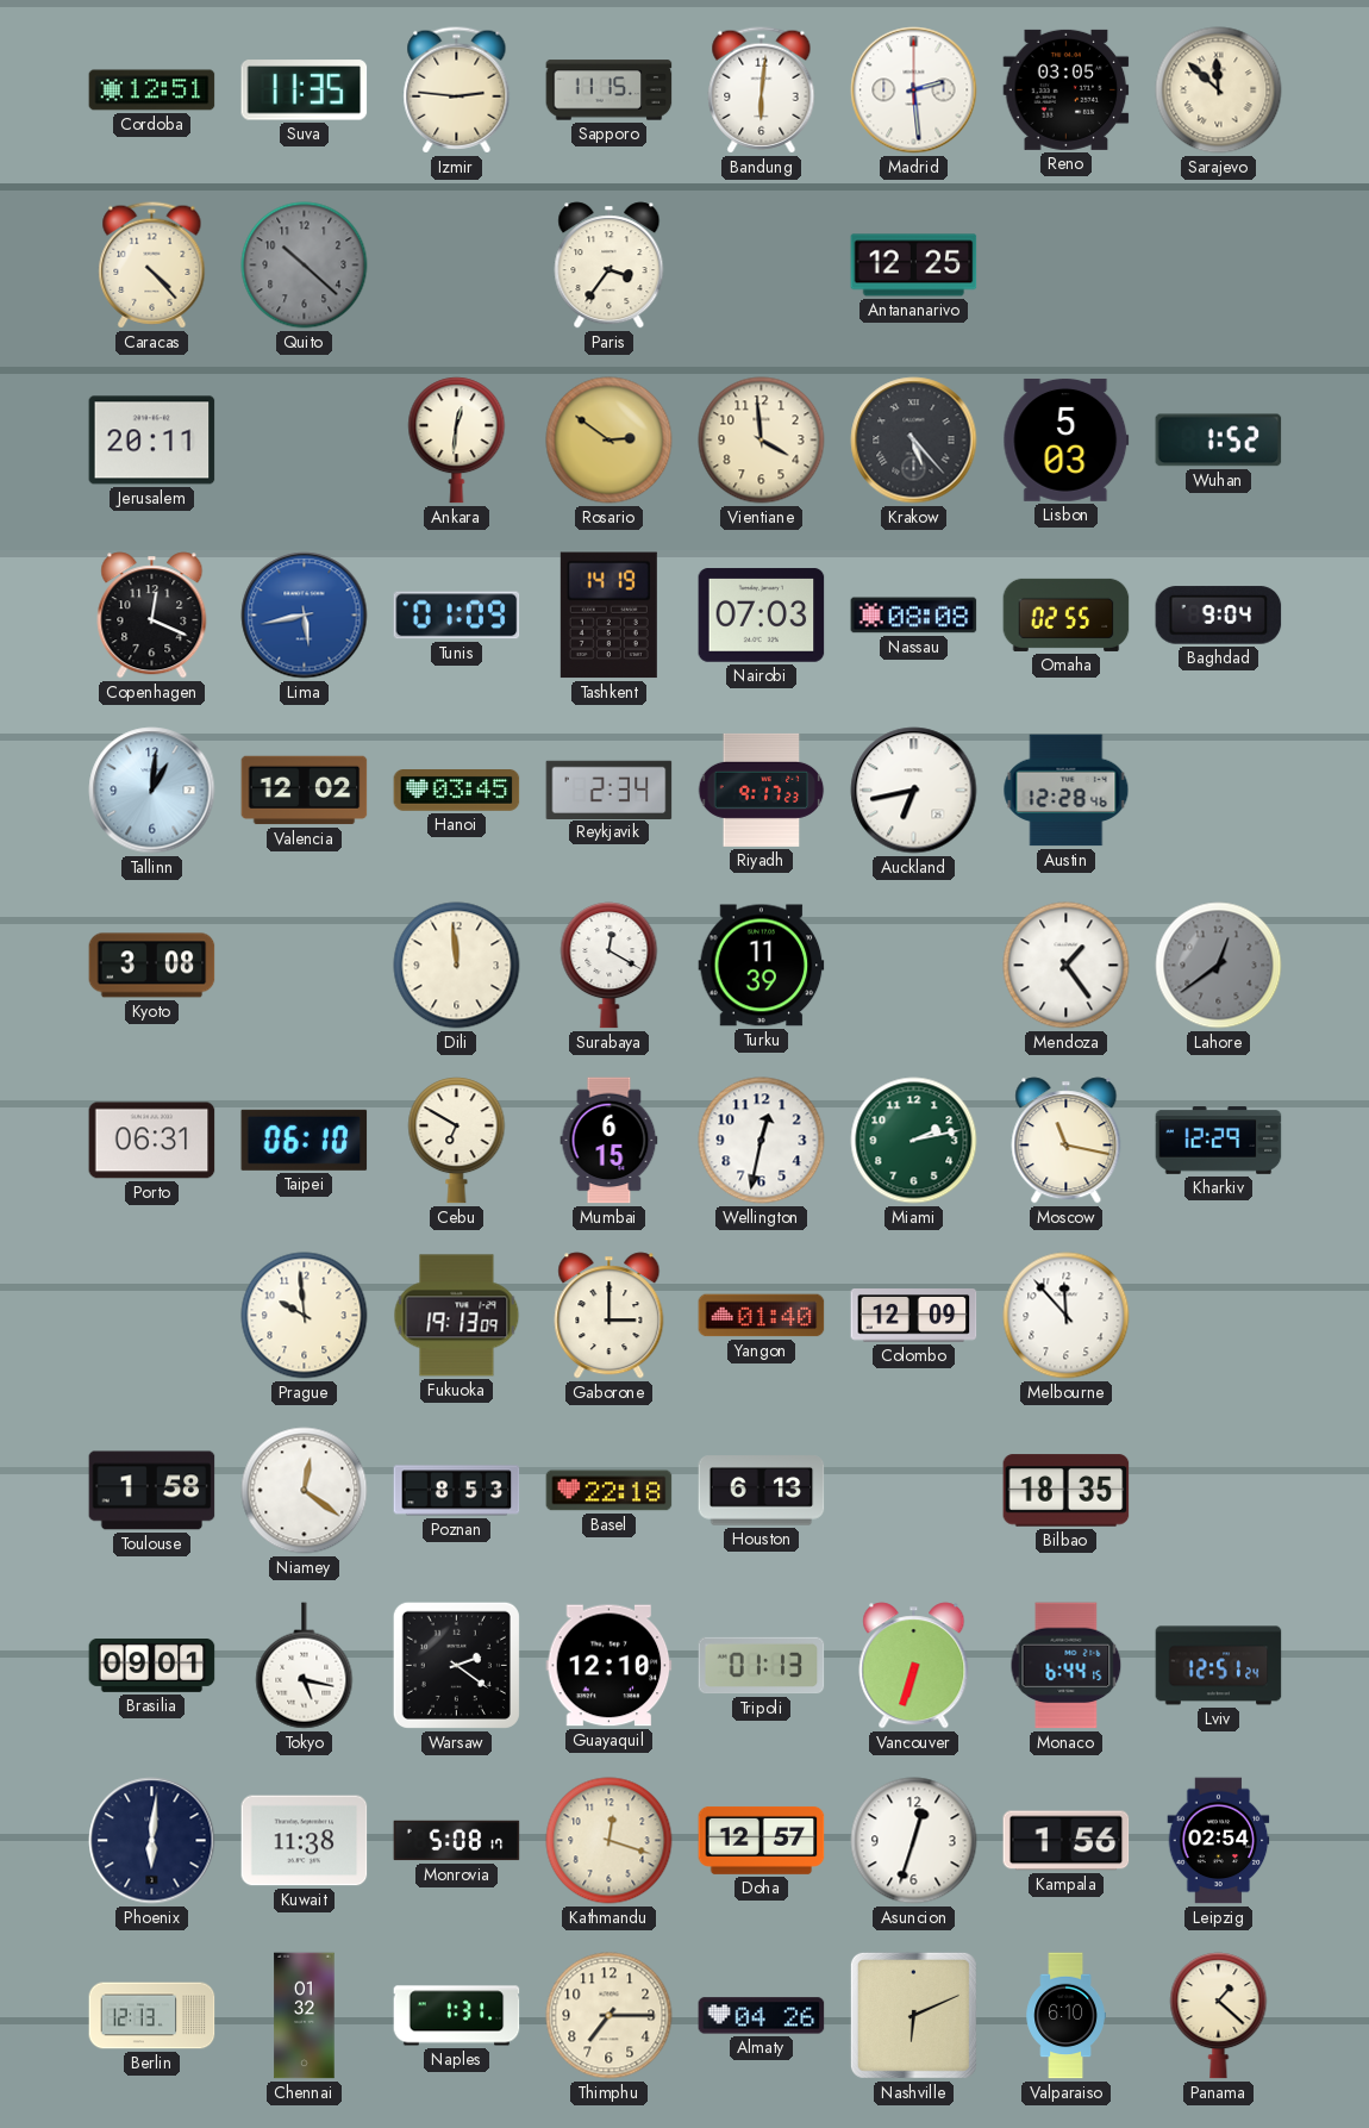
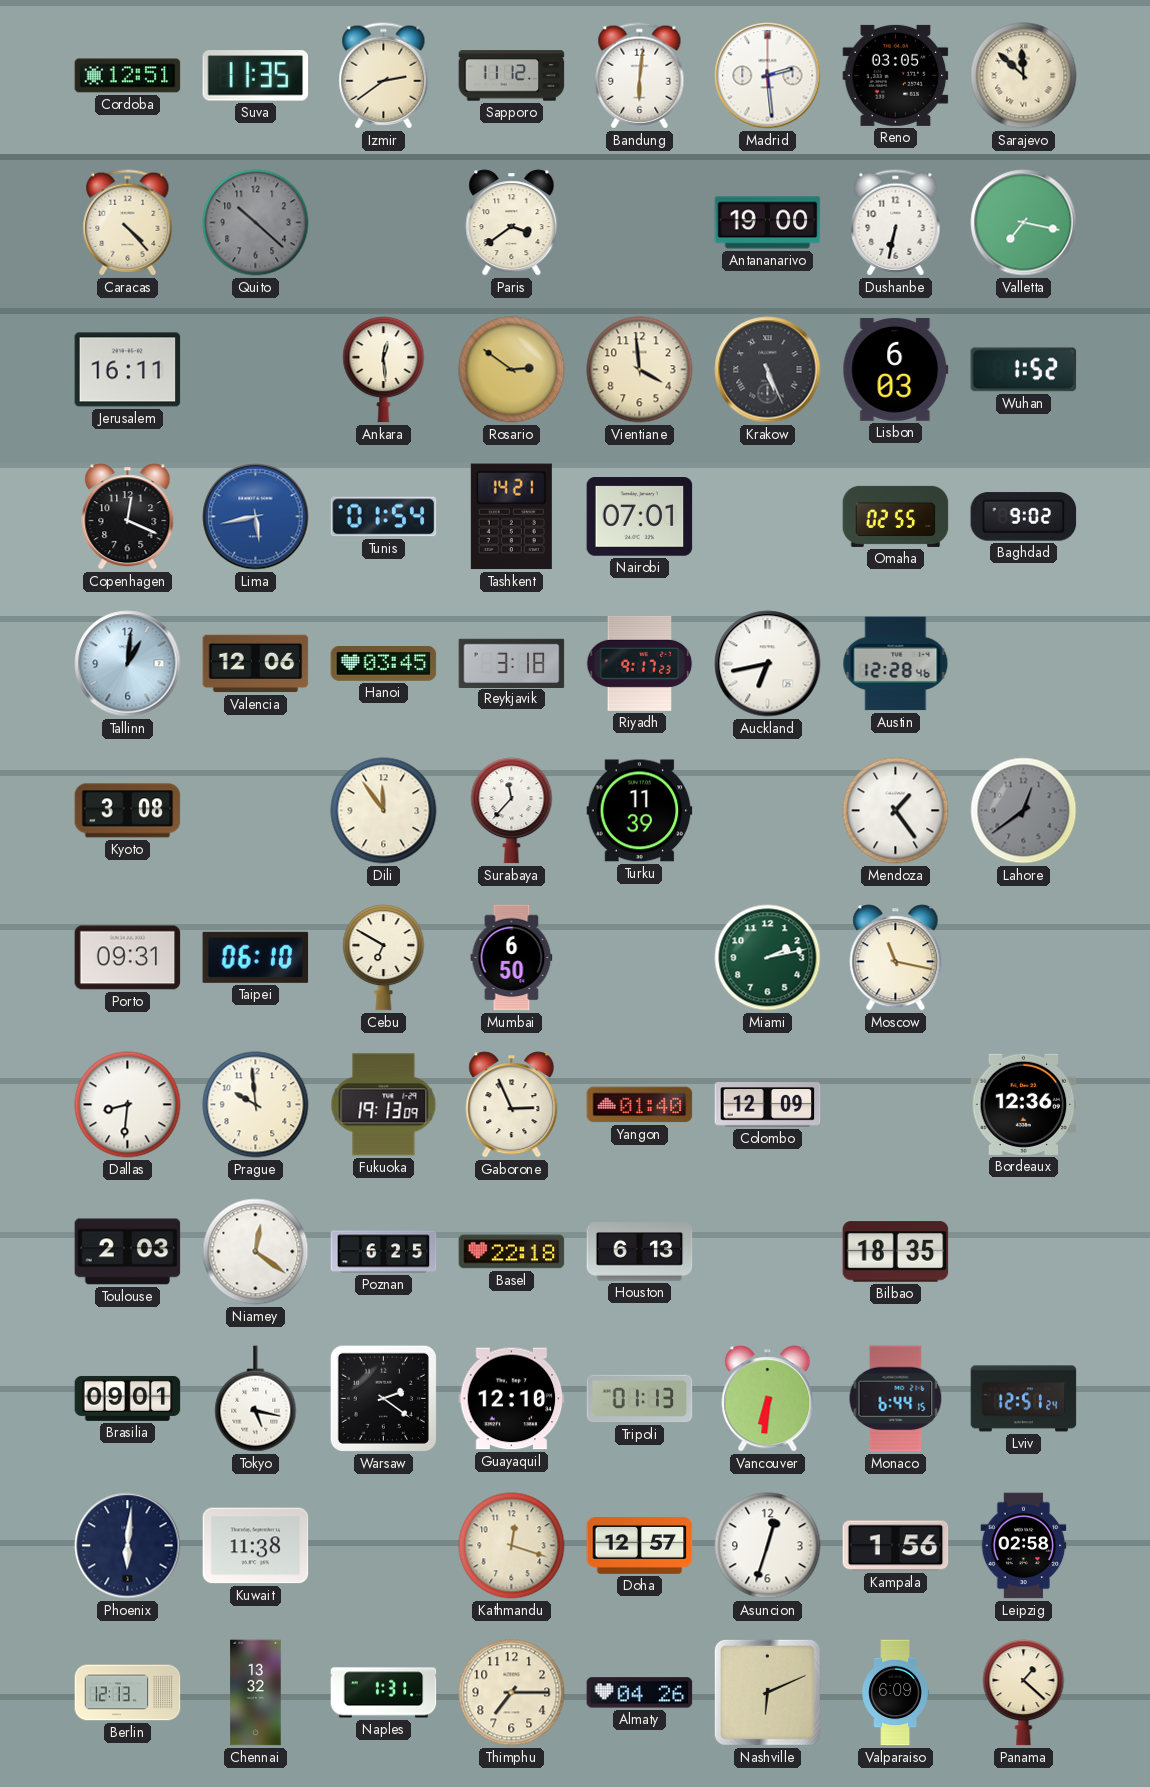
Izmir: 2:46 -> 2:39
Sapporo: 11:15 -> 11:12
Paris: 3:36 -> 3:39
Antananarivo: 12:25 -> 19:00
Dushanbe: none -> 6:32
Valletta: none -> 7:17
Jerusalem: 20:11 -> 16:11
Ankara: 12:31 -> 12:29
Krakow: 5:23 -> 5:26
Lisbon: 5:03 -> 6:03
Tunis: 01:09 -> 01:54
Tashkent: 14:19 -> 14:21
Nairobi: 07:03 -> 07:01
Nassau: 08:08 -> none
Baghdad: 9:04 -> 9:02
Valencia: 12:02 -> 12:06
Reykjavik: 2:34 -> 3:18
Dili: 11:59 -> 11:54
Surabaya: 12:20 -> 11:37
Porto: 06:31 -> 09:31
Mumbai: 6:15 -> 6:50
Wellington: 12:32 -> none
Kharkiv: 12:29 -> none
Dallas: none -> 8:31
Gaborone: 3:00 -> 2:56
Melbourne: 11:53 -> none
Bordeaux: none -> 12:36
Toulouse: 1:58 -> 2:03
Poznan: 8:53 -> 6:25
Vancouver: 6:33 -> 6:31
Monrovia: 5:08 -> none
Leipzig: 02:54 -> 02:58
Chennai: 01:32 -> 13:32
Valparaiso: 6:10 -> 6:09
